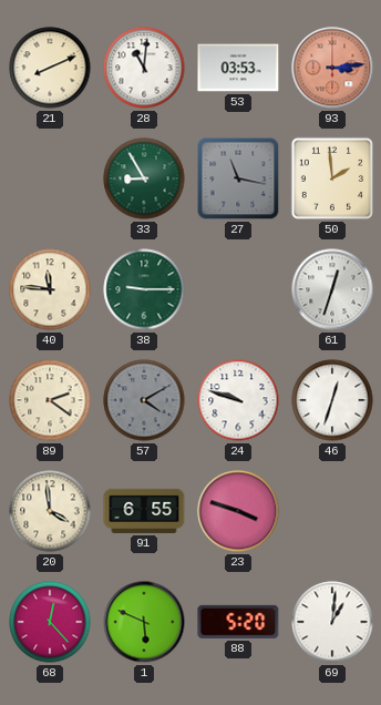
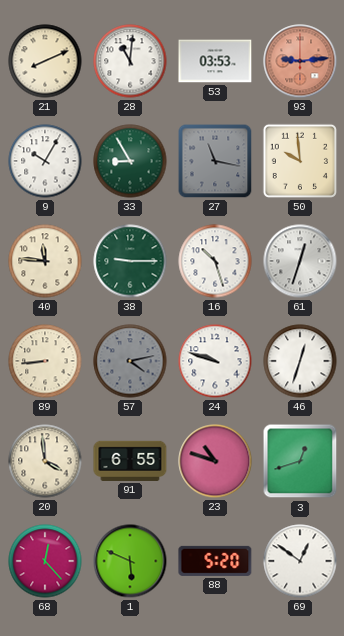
93: 3:14 -> 9:14
9: none -> 10:05
50: 1:59 -> 9:59
16: none -> 10:27
89: 2:21 -> 8:44
57: 4:10 -> 4:13
23: 3:48 -> 10:48
3: none -> 12:42
69: 1:01 -> 12:51
